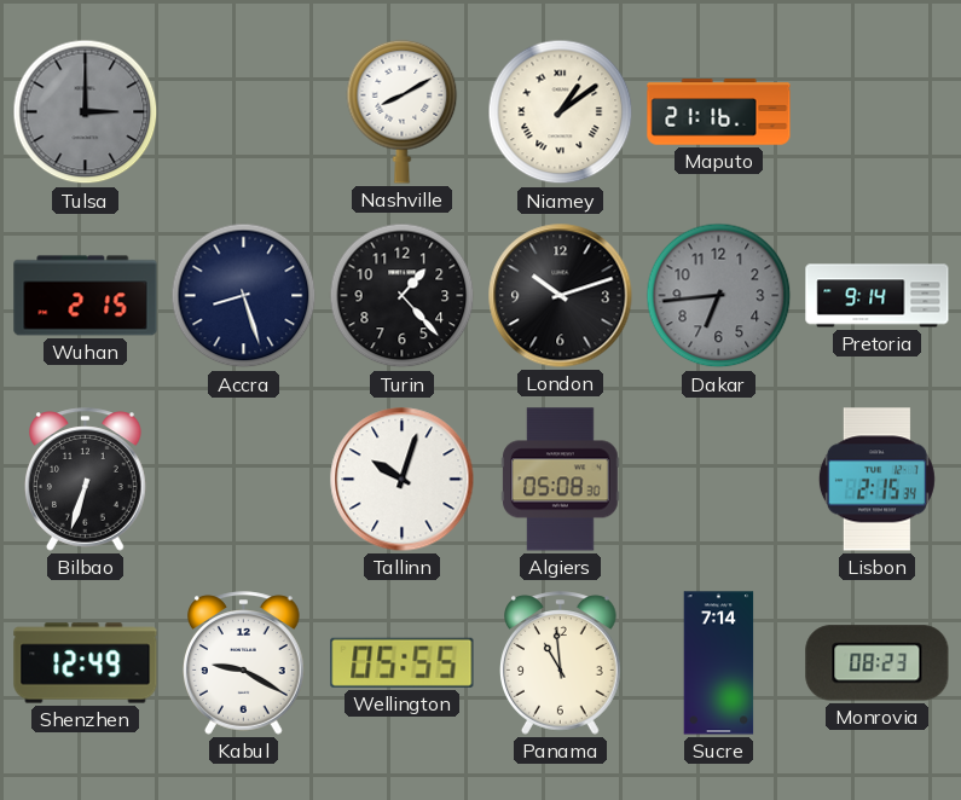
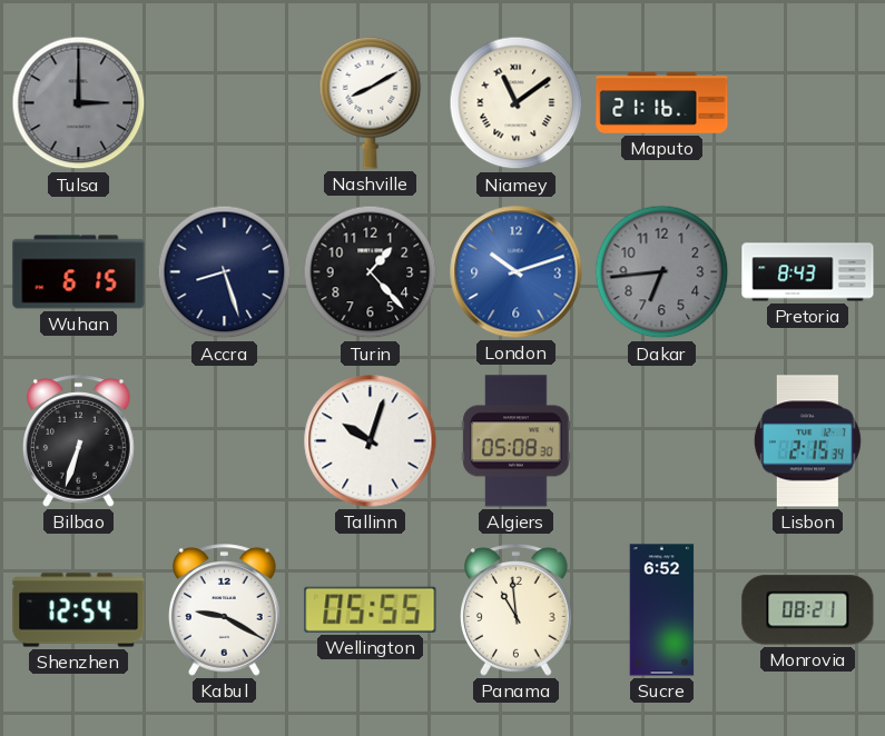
Niamey: 1:09 -> 11:09
Wuhan: 2:15 -> 6:15
London dial: black -> blue
Pretoria: 9:14 -> 8:43
Shenzhen: 12:49 -> 12:54
Sucre: 7:14 -> 6:52
Monrovia: 08:23 -> 08:21
